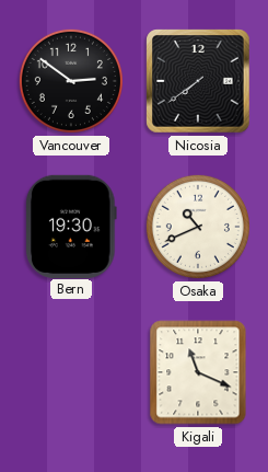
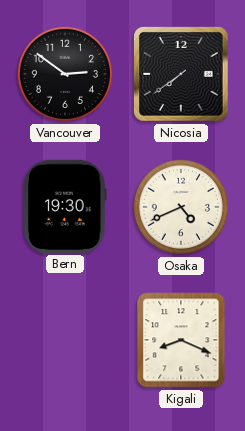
Osaka: 10:41 -> 4:41
Kigali: 11:19 -> 8:19
